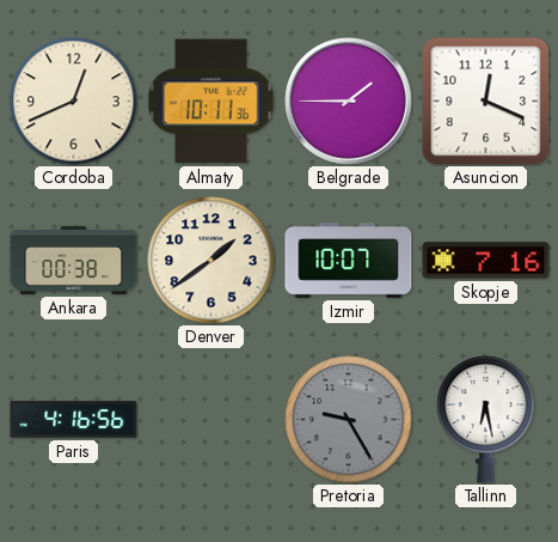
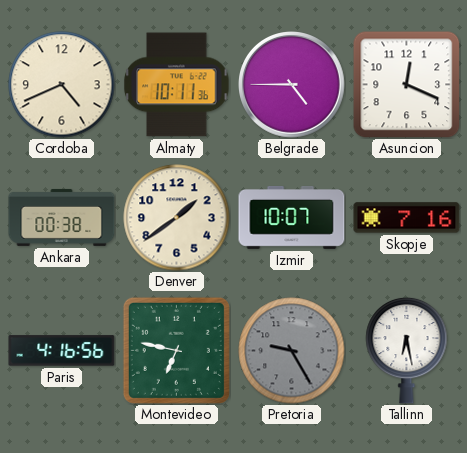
Cordoba: 12:41 -> 4:41
Belgrade: 1:45 -> 4:45
Montevideo: none -> 6:47
